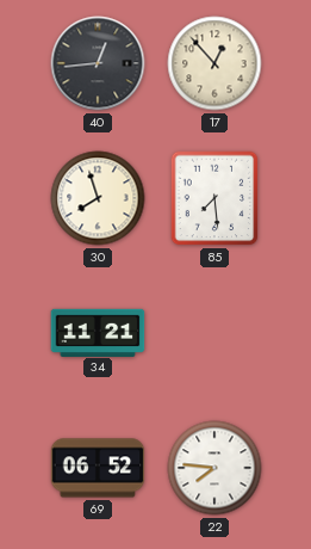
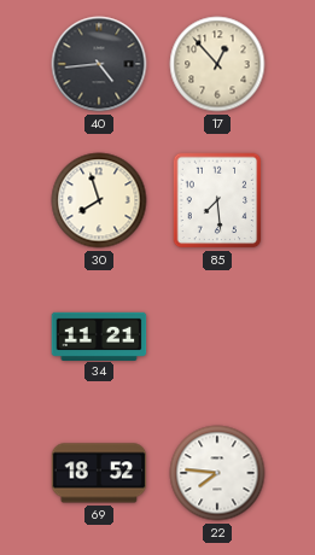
40: 12:44 -> 4:44
69: 06:52 -> 18:52
